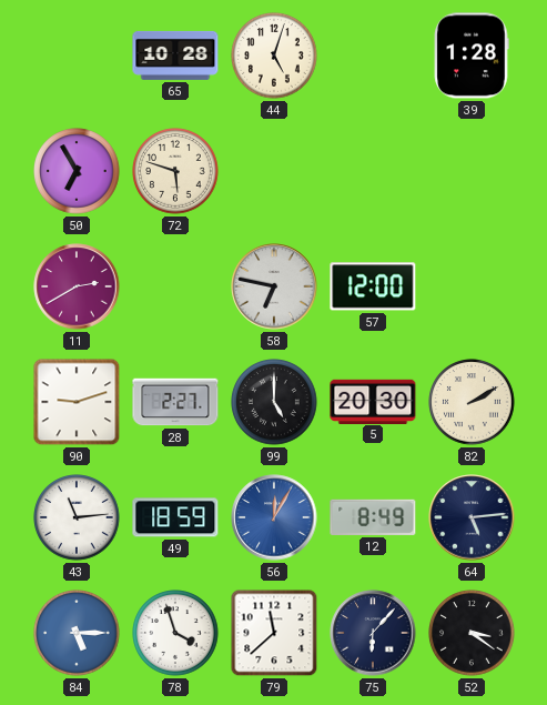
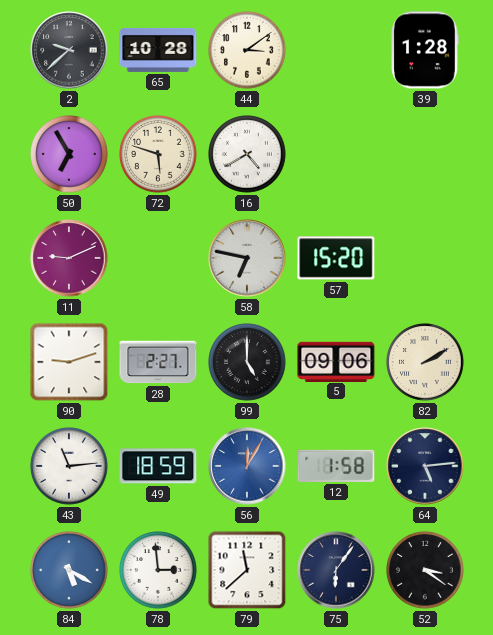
2: none -> 9:38
44: 5:03 -> 3:09
16: none -> 4:40
11: 2:40 -> 9:11
57: 12:00 -> 15:20
5: 20:30 -> 09:06
12: 8:49 -> 1:58
84: 5:15 -> 5:20
78: 3:57 -> 2:59
75: 6:07 -> 6:06
